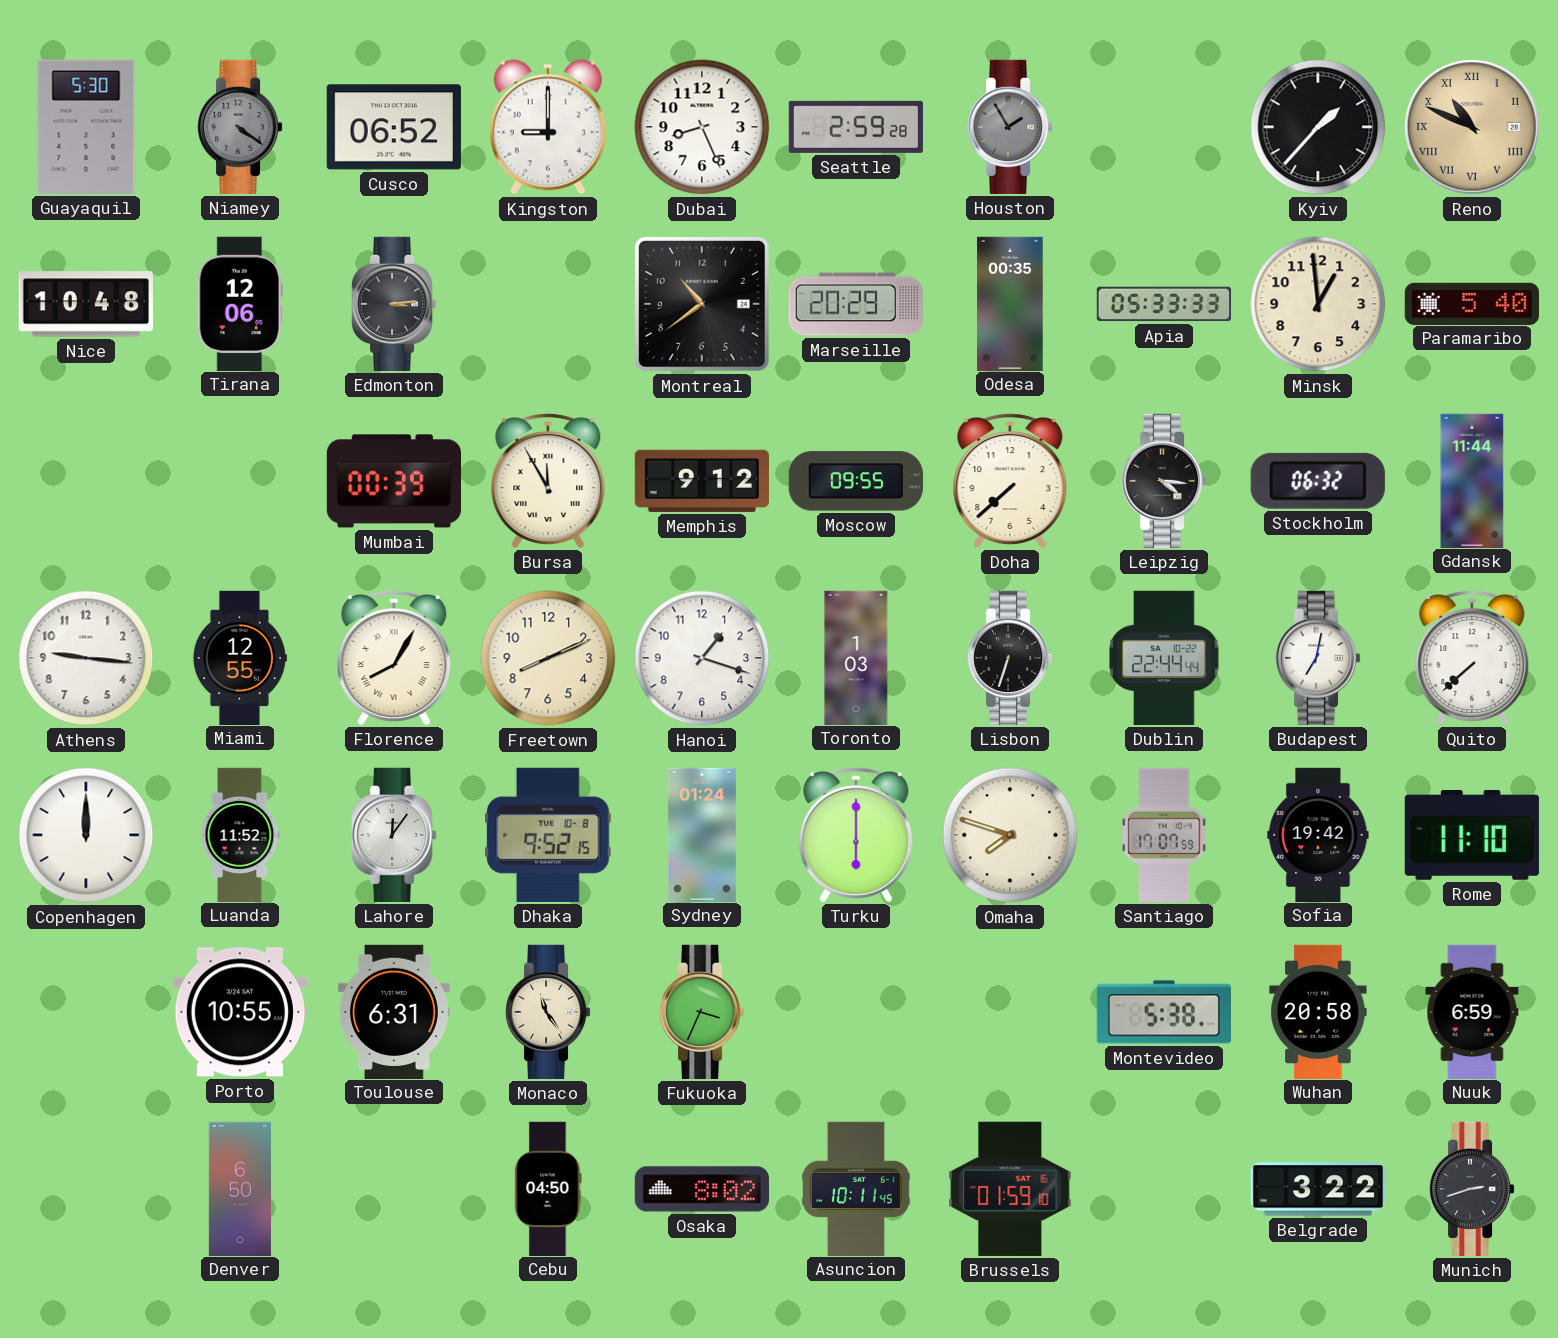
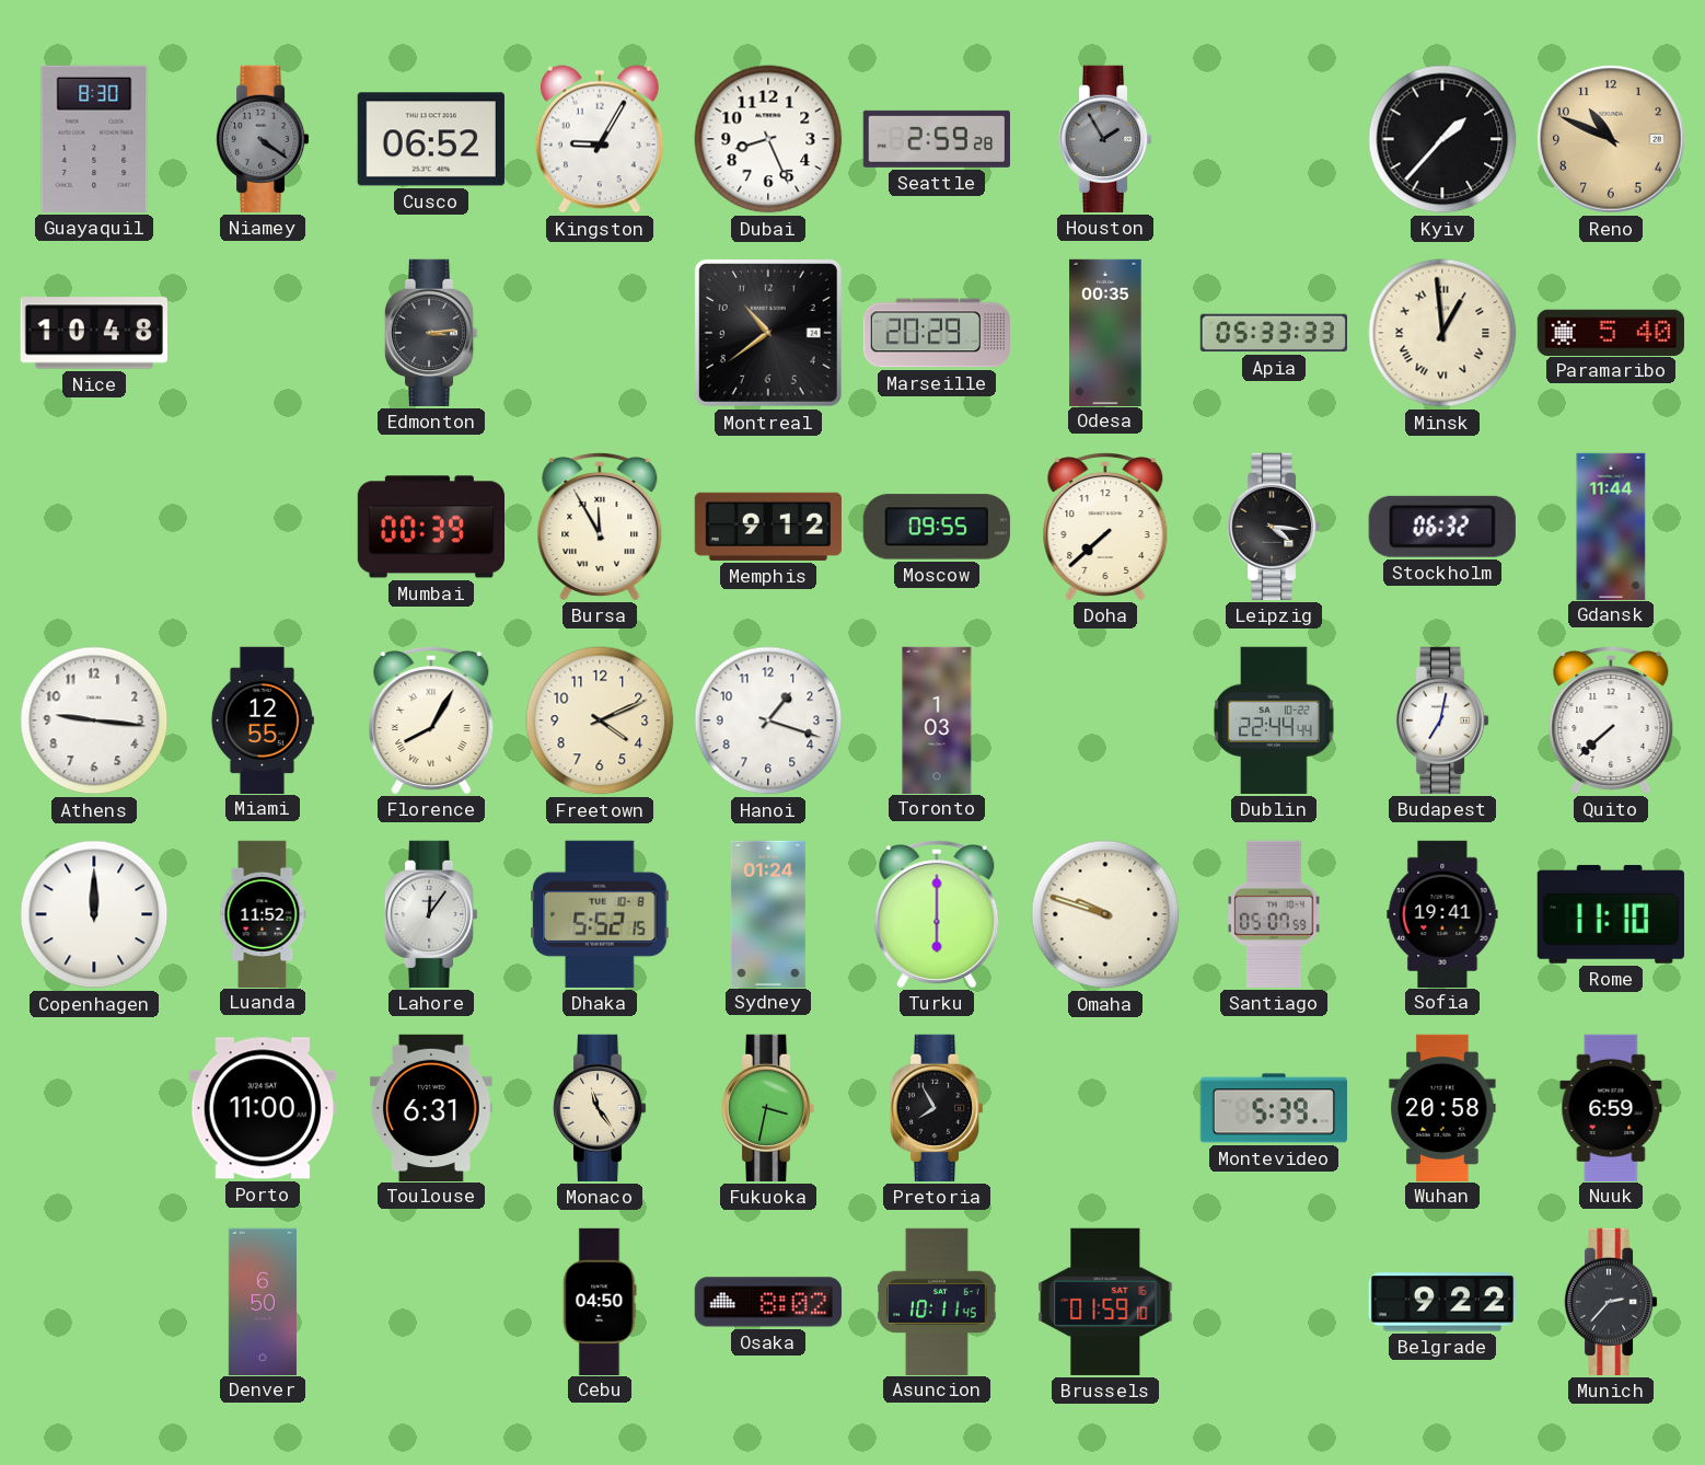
Guayaquil: 5:30 -> 8:30
Kingston: 9:00 -> 9:05
Reno numerals: Roman -> Arabic
Tirana: 12:06 -> none
Minsk numerals: Arabic -> Roman
Freetown: 8:11 -> 4:11
Lisbon: 6:33 -> none
Dhaka: 9:52 -> 5:52
Omaha: 7:48 -> 9:48
Santiago: 17:07 -> 05:07
Sofia: 19:42 -> 19:41
Porto: 10:55 -> 11:00
Fukuoka: 3:34 -> 3:32
Pretoria: none -> 7:55
Montevideo: 5:38 -> 5:39
Belgrade: 3:22 -> 9:22
Munich: 2:42 -> 2:37
